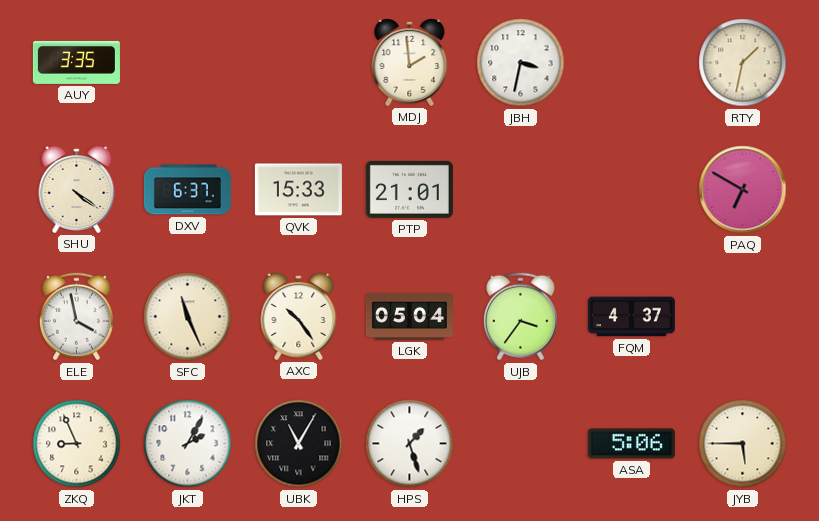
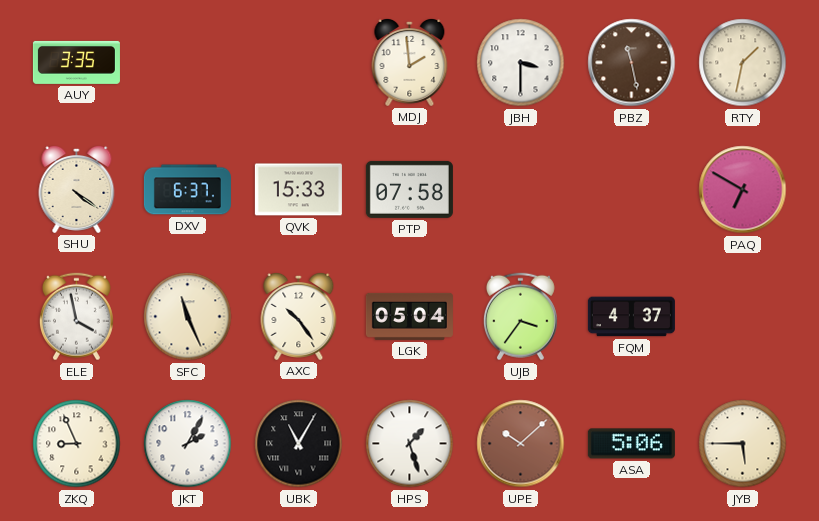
JBH: 3:32 -> 3:30
PBZ: none -> 11:28
PTP: 21:01 -> 07:58
UPE: none -> 10:08
